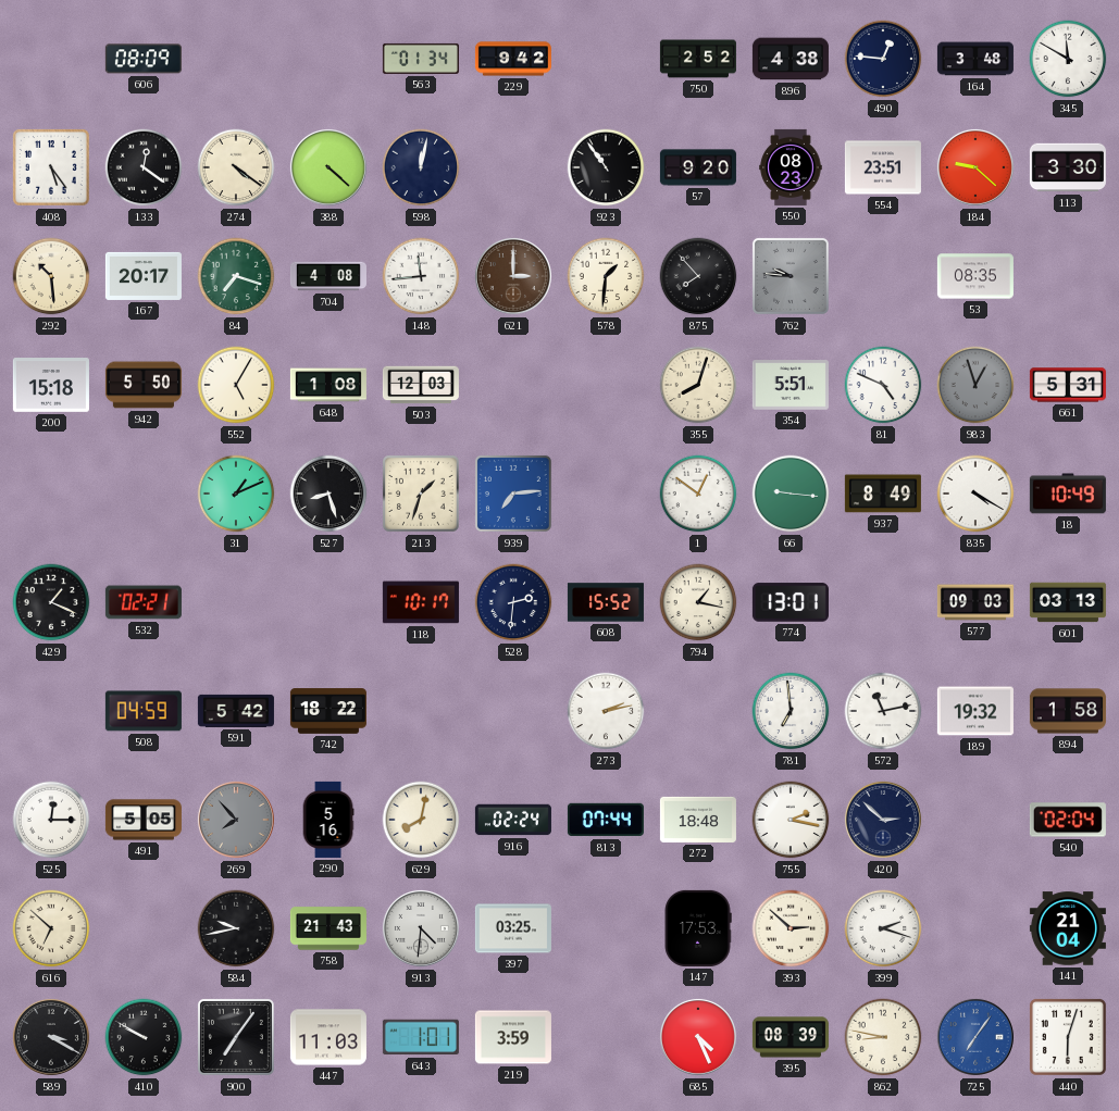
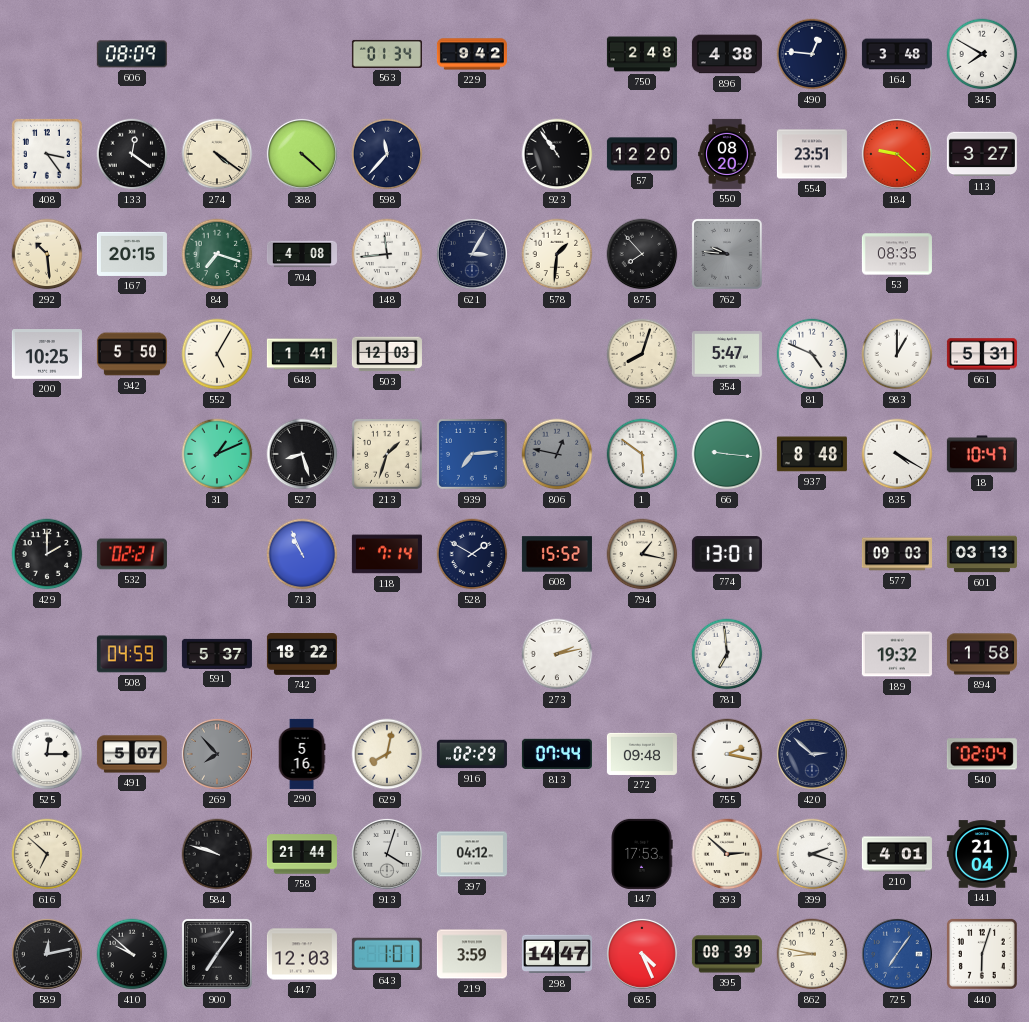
750: 2:52 -> 2:48
345: 11:50 -> 7:50
408: 5:24 -> 3:24
598: 12:02 -> 11:37
57: 9:20 -> 12:20
550: 08:23 -> 08:20
113: 3:30 -> 3:27
167: 20:17 -> 20:15
621: 3:00 -> 3:05
621 dial: brown -> navy
200: 15:18 -> 10:25
648: 1:08 -> 1:41
354: 5:51 -> 5:47
983: 12:57 -> 1:00
983 dial: grey -> white
806: none -> 12:47
1: 12:51 -> 5:51
937: 8:49 -> 8:48
18: 10:49 -> 10:47
429: 1:19 -> 2:00
713: none -> 10:56
118: 10:17 -> 7:14
528: 2:31 -> 1:50
591: 5:42 -> 5:37
572: 11:13 -> none
491: 5:05 -> 5:07
916: 02:24 -> 02:29
272: 18:48 -> 09:48
584: 9:43 -> 9:48
758: 21:43 -> 21:44
913: 4:31 -> 4:03
397: 03:25 -> 04:12
210: none -> 4:01
589: 3:20 -> 12:13
410: 9:50 -> 9:52
447: 11:03 -> 12:03
298: none -> 14:47
